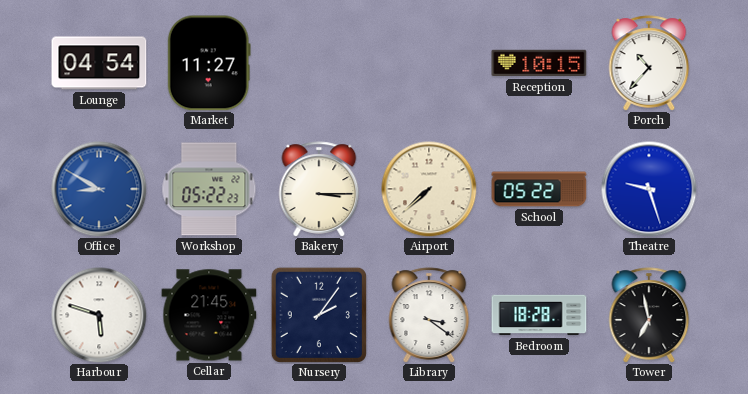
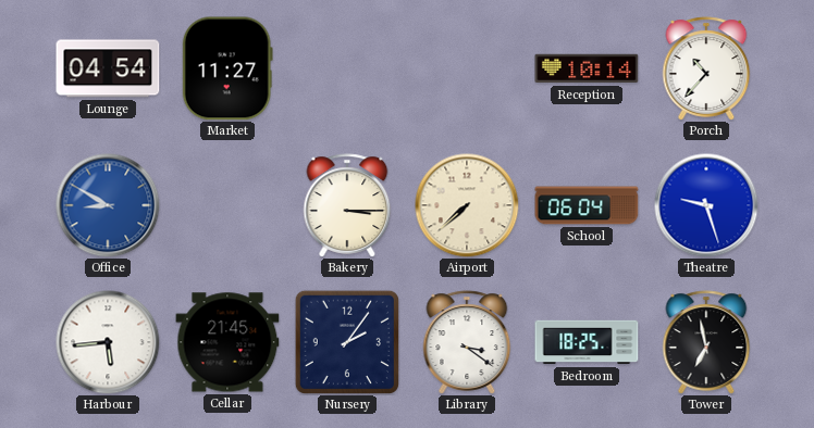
Reception: 10:15 -> 10:14
Workshop: 05:22 -> none
School: 05:22 -> 06:04
Harbour: 5:48 -> 5:44
Bedroom: 18:28 -> 18:25
